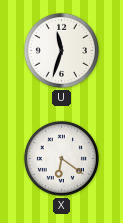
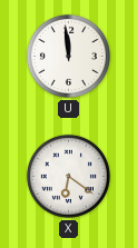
U: 11:33 -> 11:59
